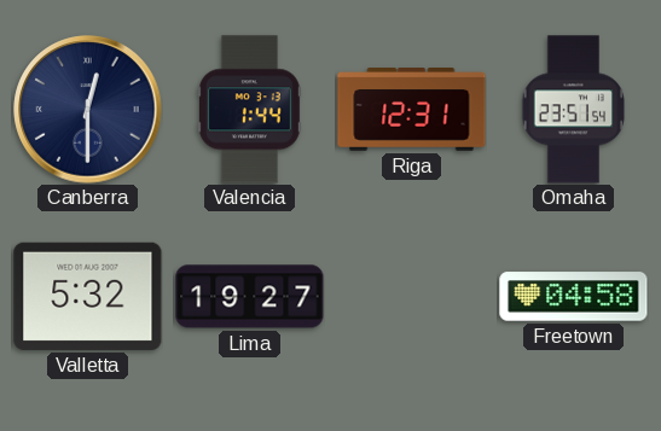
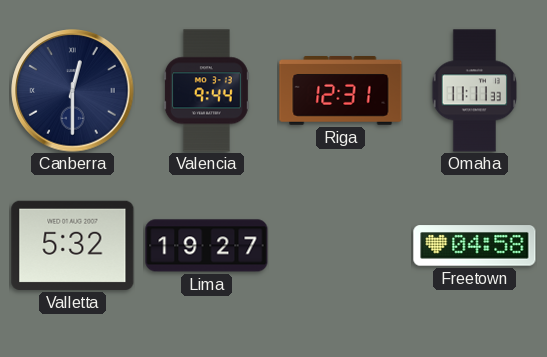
Valencia: 1:44 -> 9:44
Omaha: 23:51 -> 11:11
